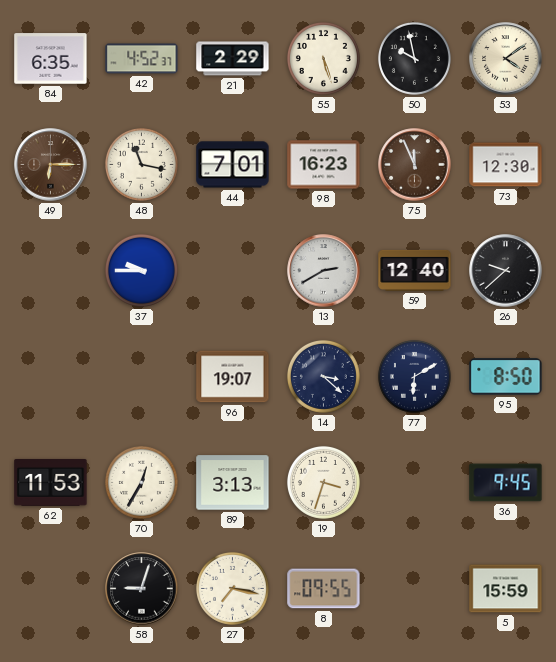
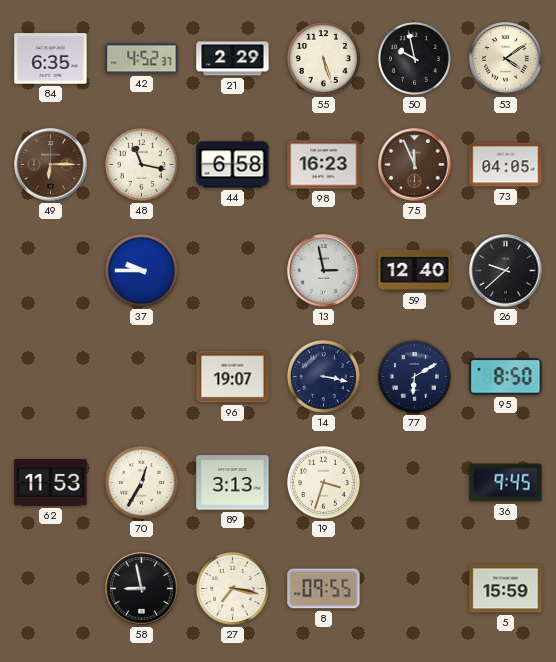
44: 7:01 -> 6:58
73: 12:30 -> 04:05
13: 2:40 -> 2:58
14: 3:22 -> 3:17
58: 9:03 -> 8:58
